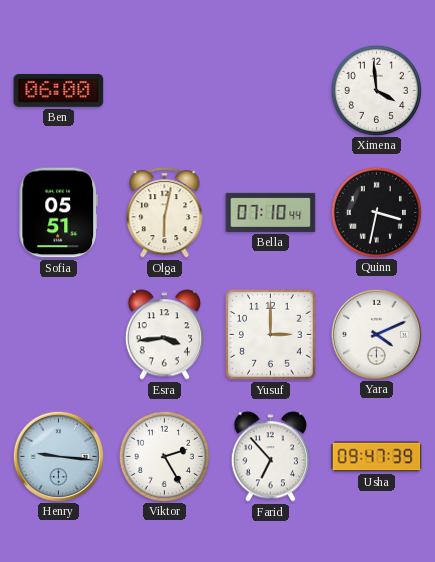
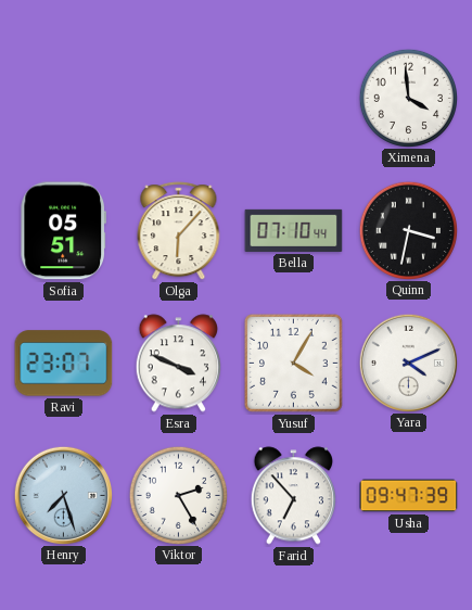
Ben: 06:00 -> none
Olga: 6:02 -> 6:07
Ravi: none -> 23:07
Esra: 3:44 -> 3:49
Yusuf: 3:00 -> 4:05
Henry: 9:16 -> 7:27
